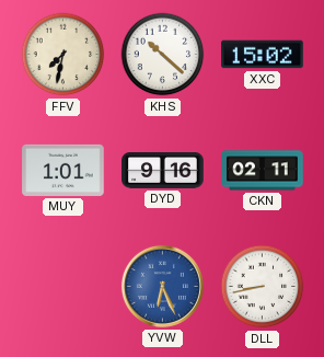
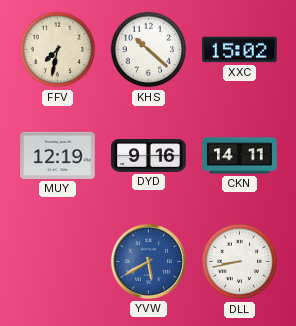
MUY: 1:01 -> 12:19
CKN: 02:11 -> 14:11
YVW: 6:26 -> 5:40
